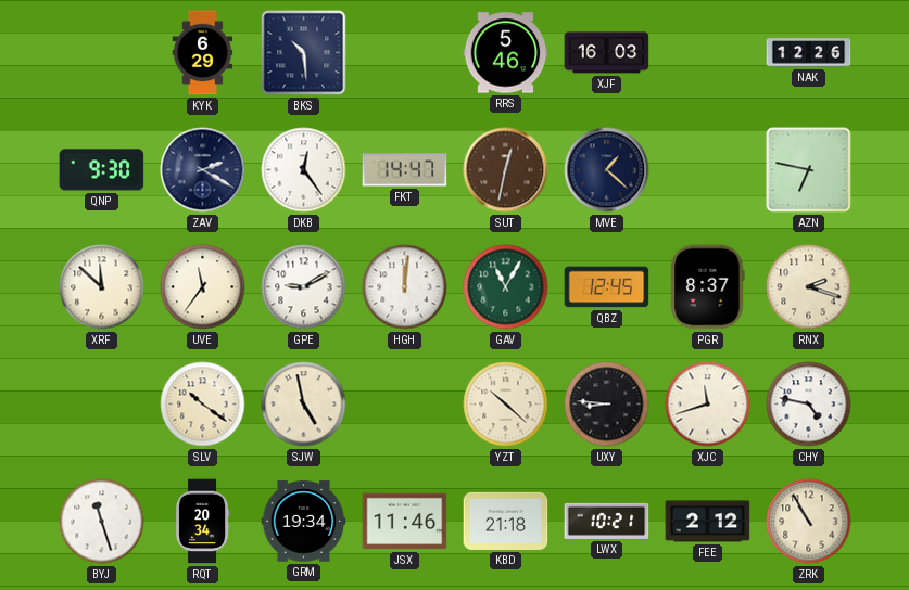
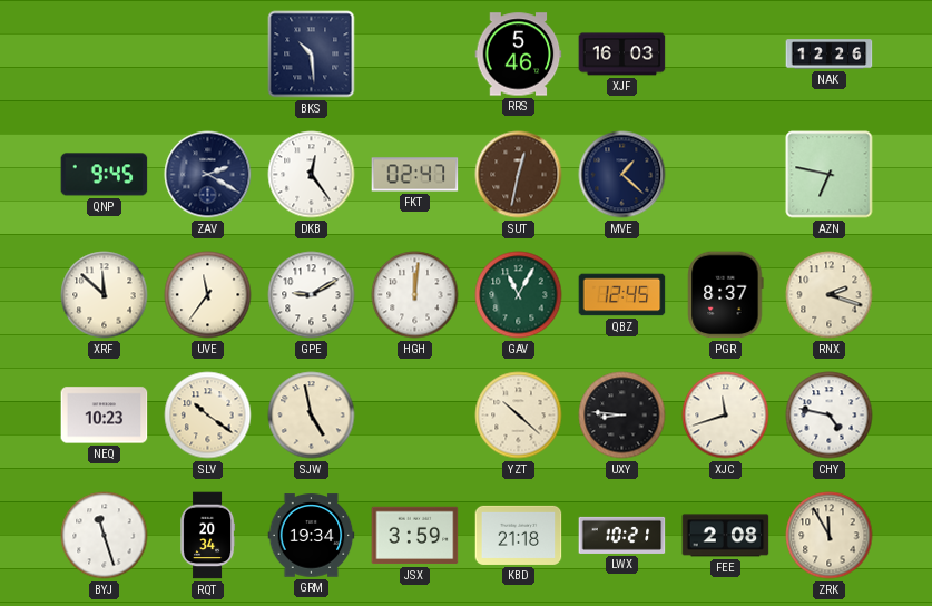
KYK: 6:29 -> none
QNP: 9:30 -> 9:45
FKT: 14:47 -> 02:47
NEQ: none -> 10:23
JSX: 11:46 -> 3:59
FEE: 2:12 -> 2:08
ZRK: 10:55 -> 11:55
